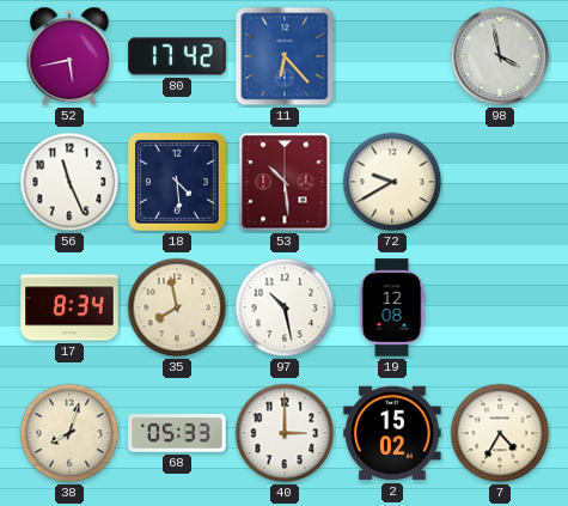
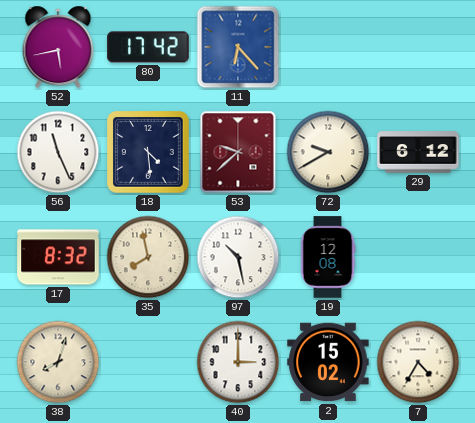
98: 3:58 -> none
53: 10:29 -> 9:38
29: none -> 6:12
17: 8:34 -> 8:32
68: 05:33 -> none
